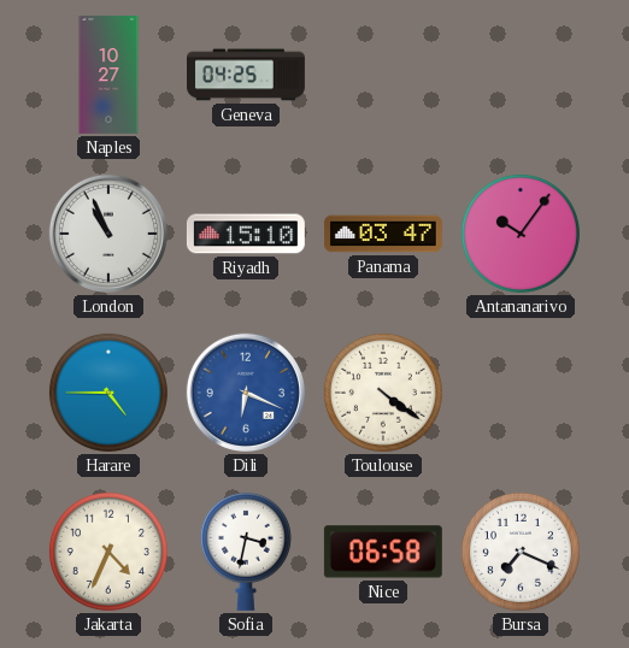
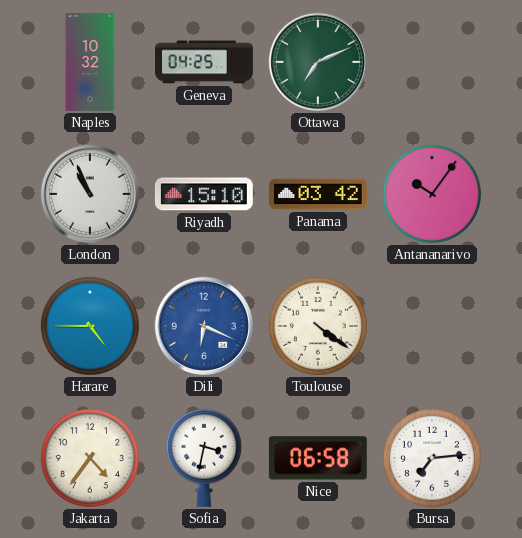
Naples: 10:27 -> 10:32
Ottawa: none -> 7:11
Panama: 03:47 -> 03:42
Jakarta: 4:34 -> 4:36
Bursa: 7:19 -> 7:14
